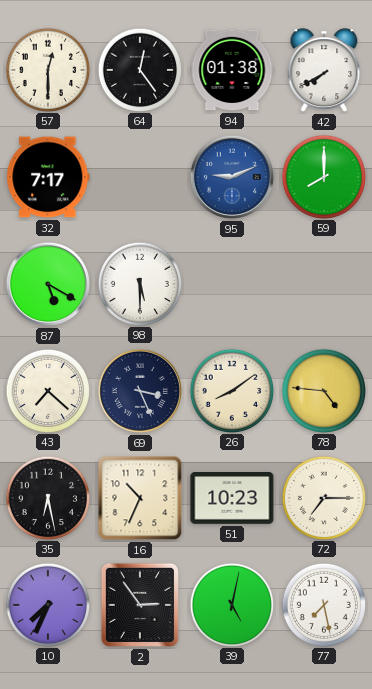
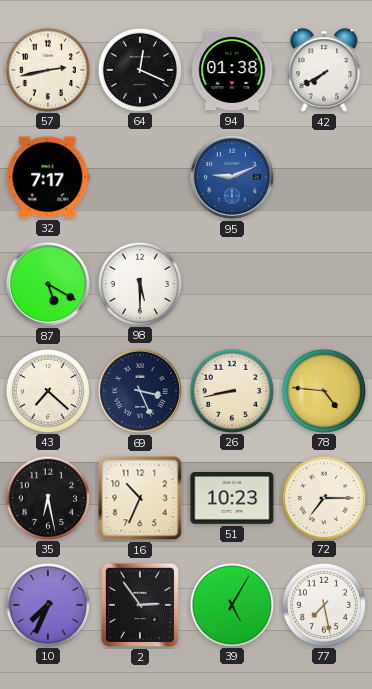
57: 12:30 -> 2:43
64: 12:24 -> 12:19
59: 8:00 -> none
26: 8:09 -> 8:43
39: 5:02 -> 5:05
